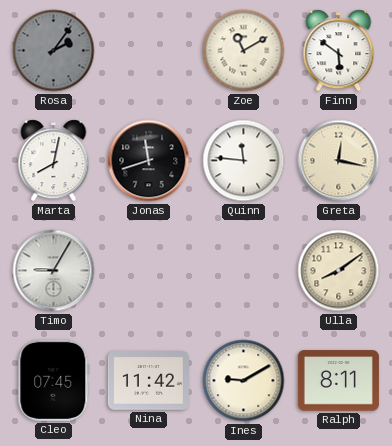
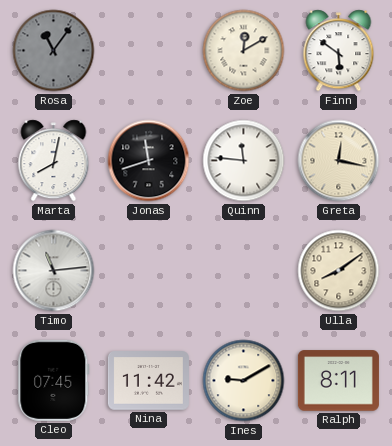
Rosa: 2:06 -> 11:06
Zoe: 11:10 -> 12:10
Timo: 9:05 -> 11:14
